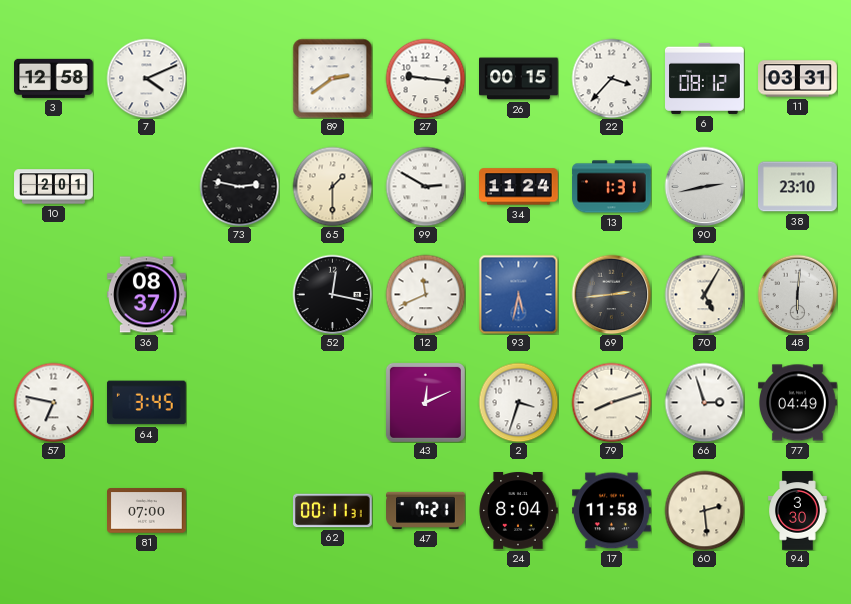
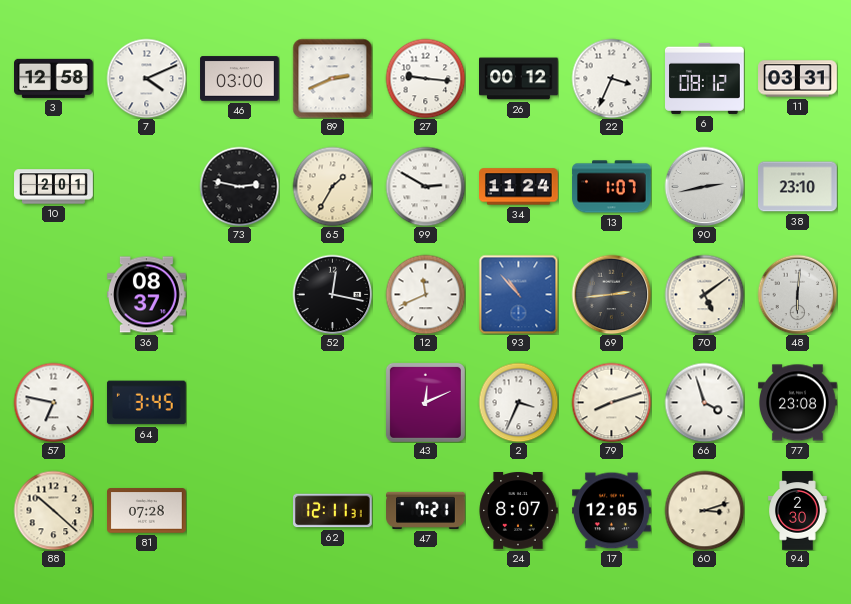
46: none -> 03:00
89: 2:39 -> 2:41
26: 00:15 -> 00:12
22: 3:37 -> 3:34
65: 1:30 -> 1:35
13: 1:31 -> 1:07
93: 5:32 -> 10:53
70: 5:05 -> 5:09
2: 3:33 -> 3:34
66: 2:57 -> 3:57
77: 04:49 -> 23:08
88: none -> 10:22
81: 07:00 -> 07:28
62: 00:11 -> 12:11
24: 8:04 -> 8:07
17: 11:58 -> 12:05
60: 2:29 -> 3:12
94: 3:30 -> 2:30
